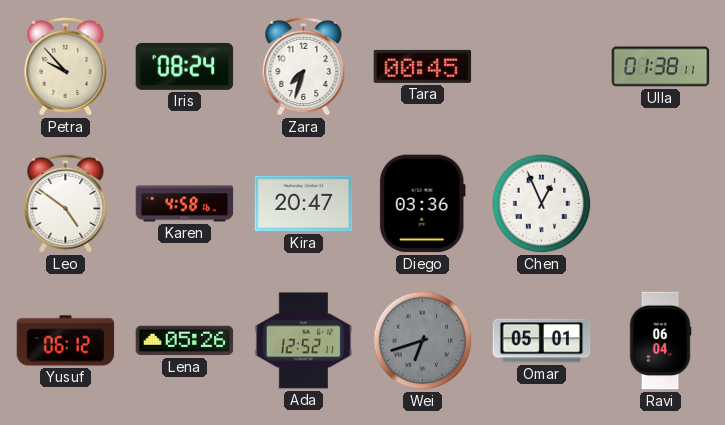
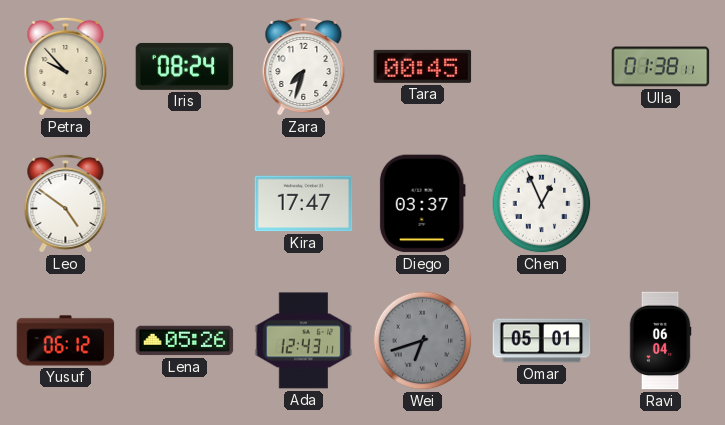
Karen: 4:58 -> none
Kira: 20:47 -> 17:47
Diego: 03:36 -> 03:37
Ada: 12:52 -> 12:43
